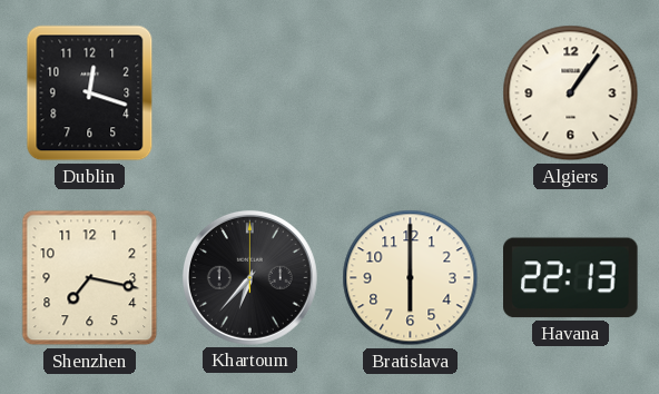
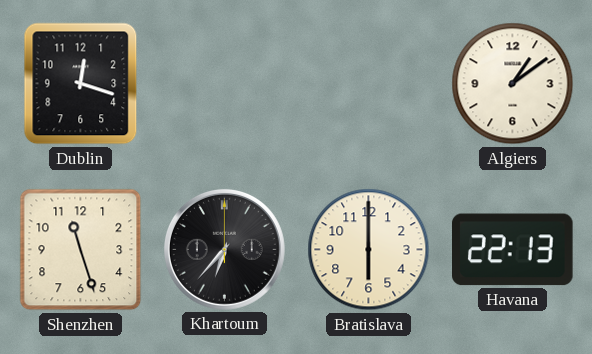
Algiers: 1:06 -> 1:09
Shenzhen: 7:17 -> 11:27
